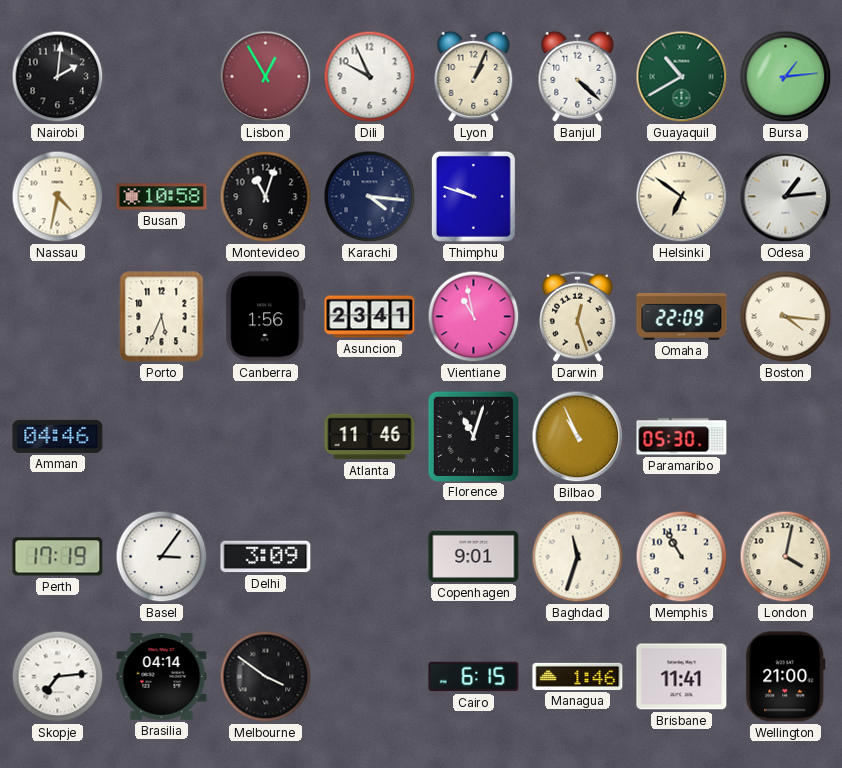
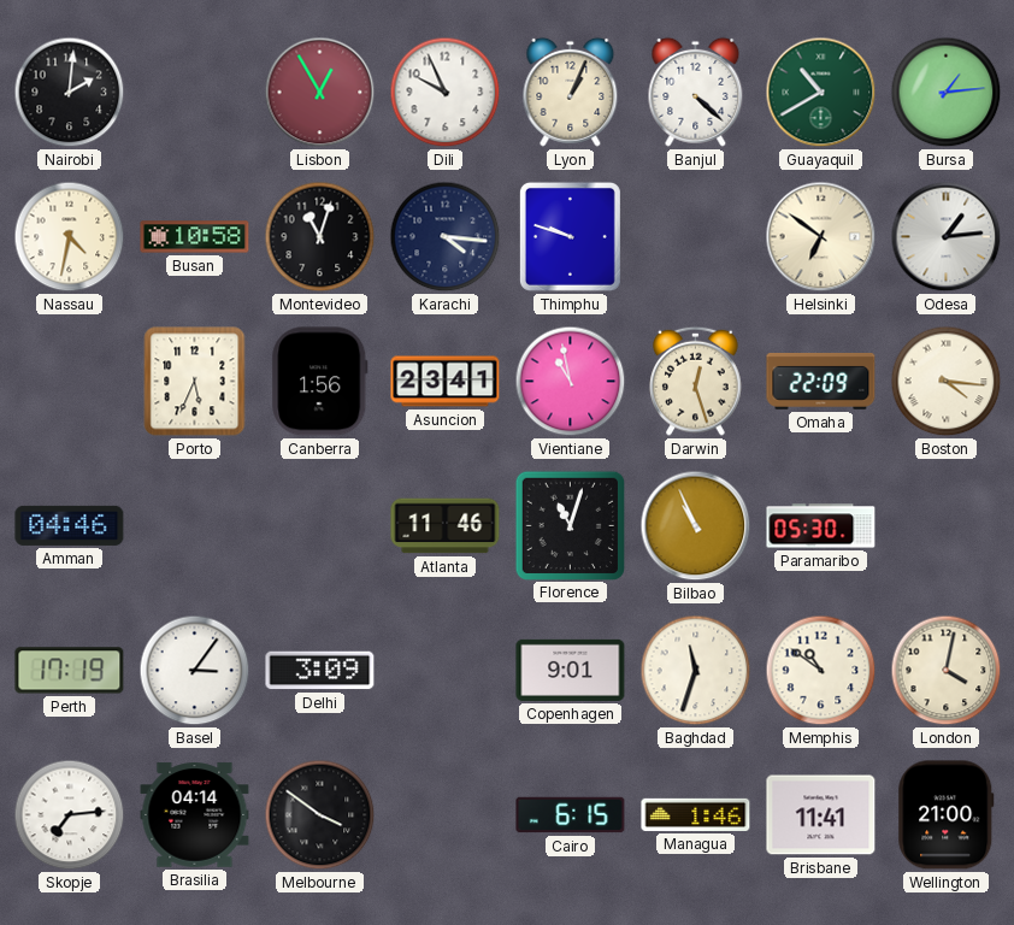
Memphis: 10:55 -> 10:51
